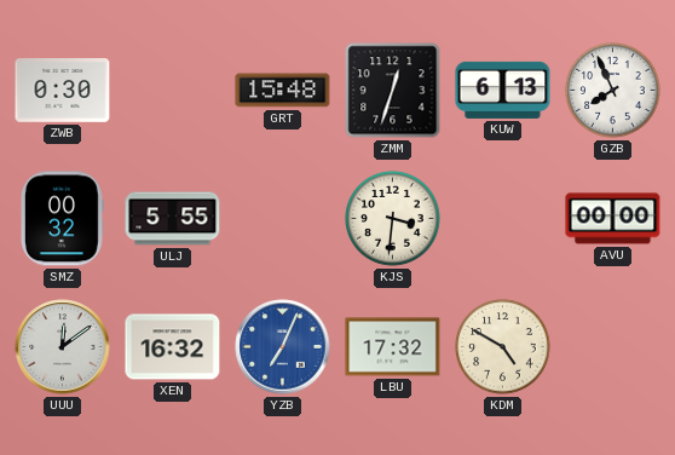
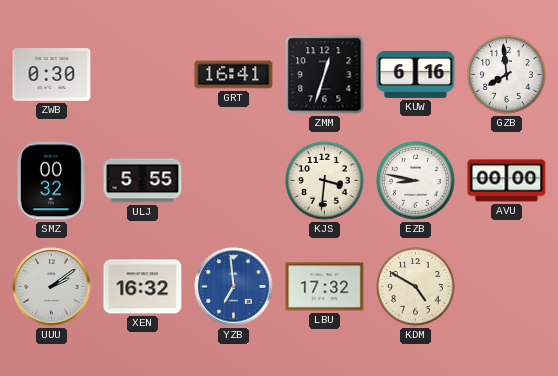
GRT: 15:48 -> 16:41
KUW: 6:13 -> 6:16
GZB: 7:56 -> 7:59
EZB: none -> 8:47
UUU: 12:09 -> 2:09
YZB: 7:04 -> 6:59
